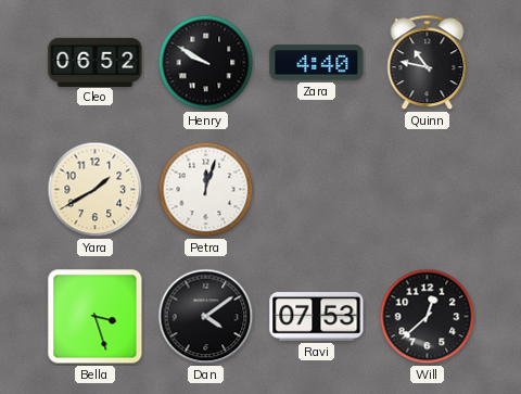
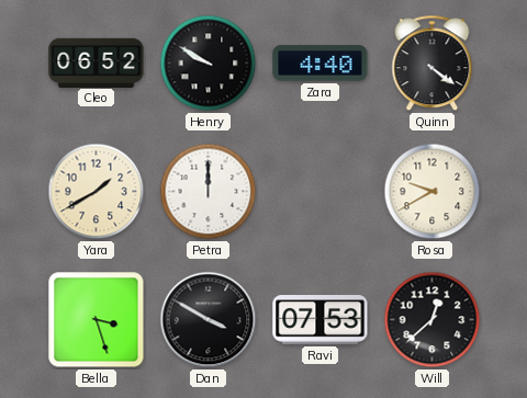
Quinn: 10:47 -> 4:21
Petra: 12:03 -> 12:00
Rosa: none -> 9:40
Dan: 4:09 -> 3:50
